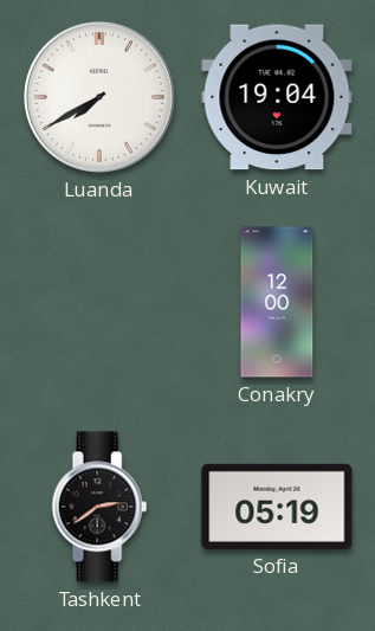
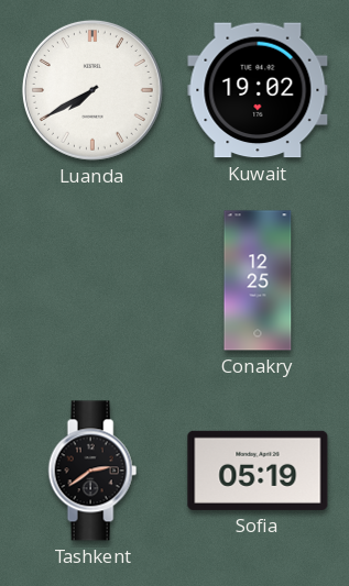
Kuwait: 19:04 -> 19:02
Conakry: 12:00 -> 12:25
